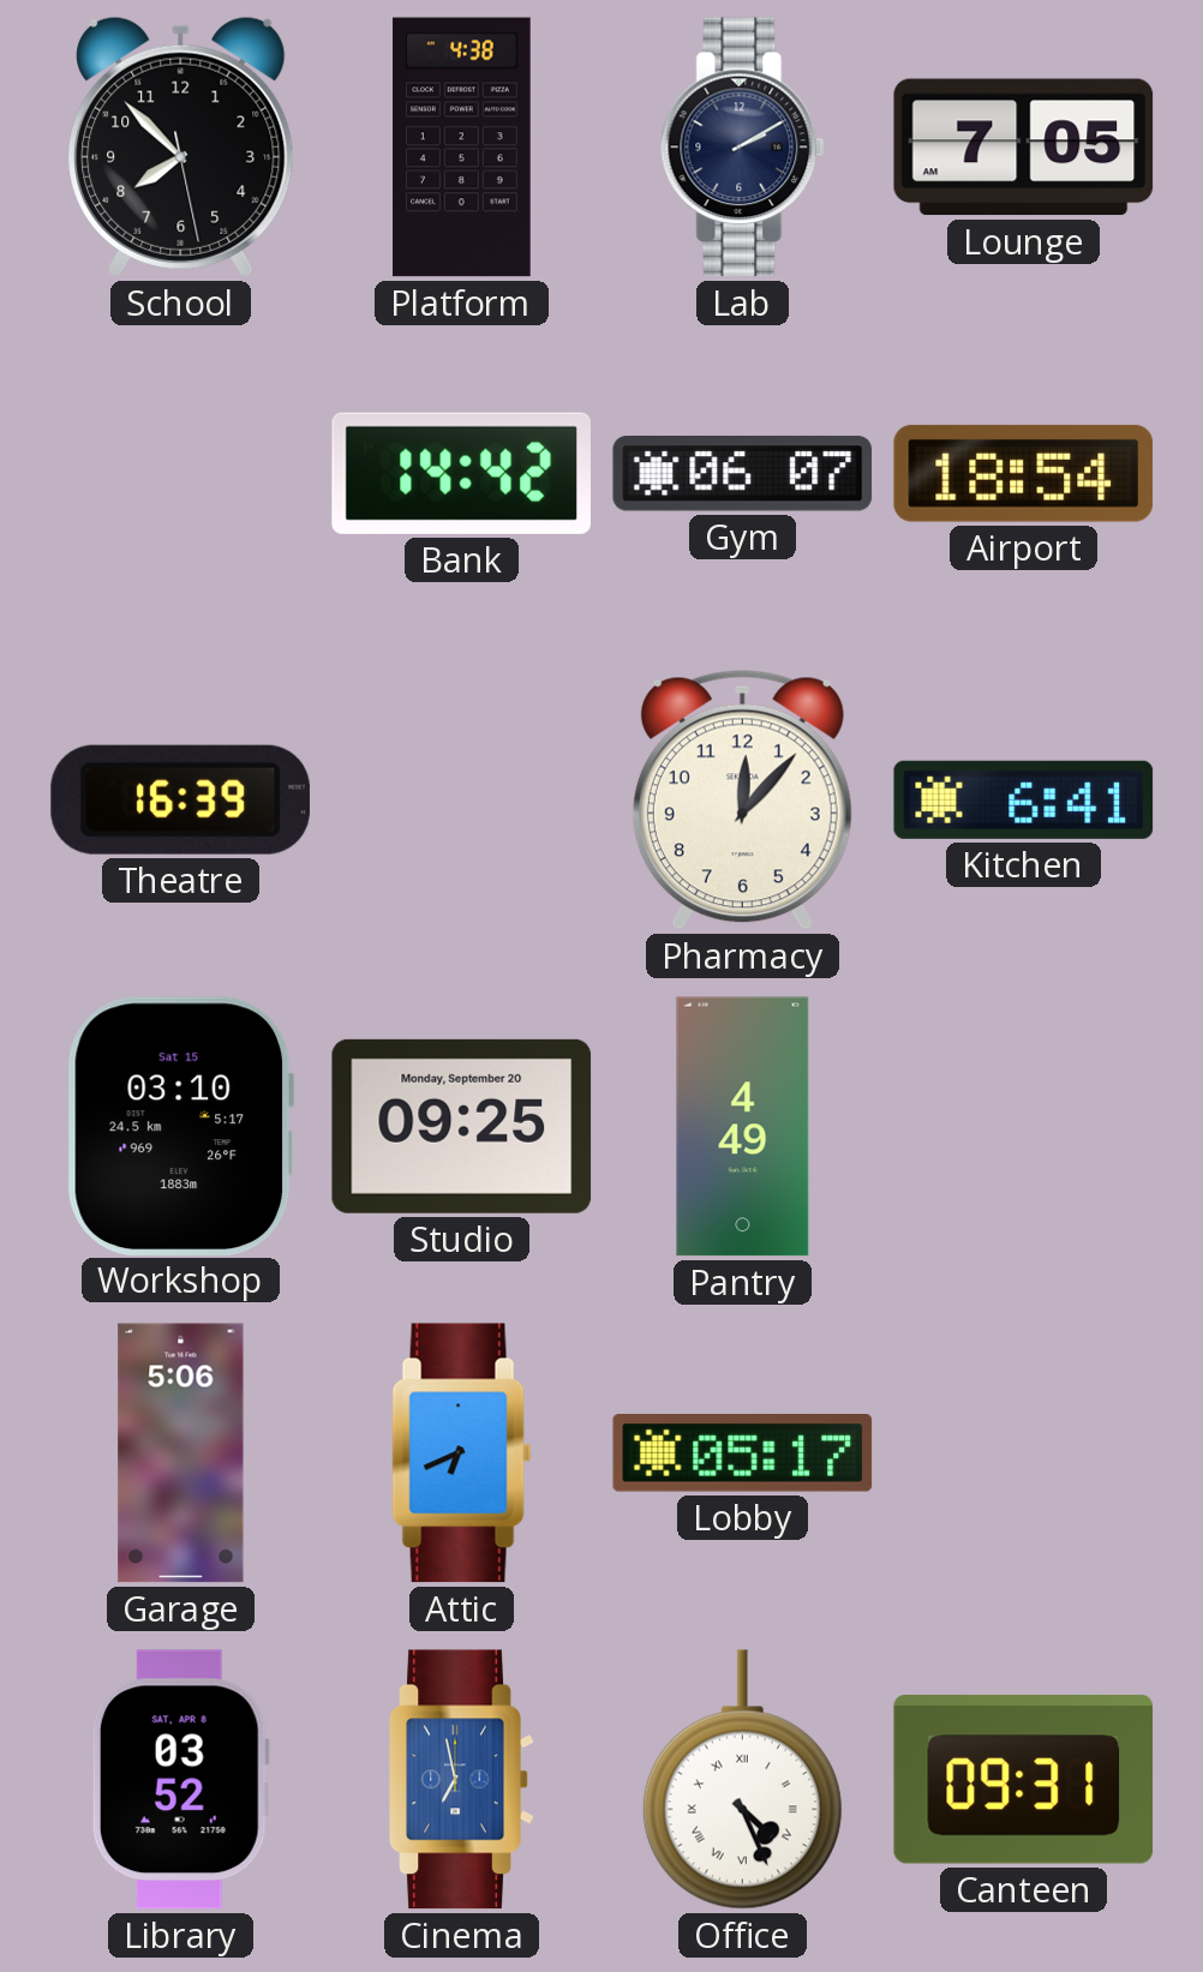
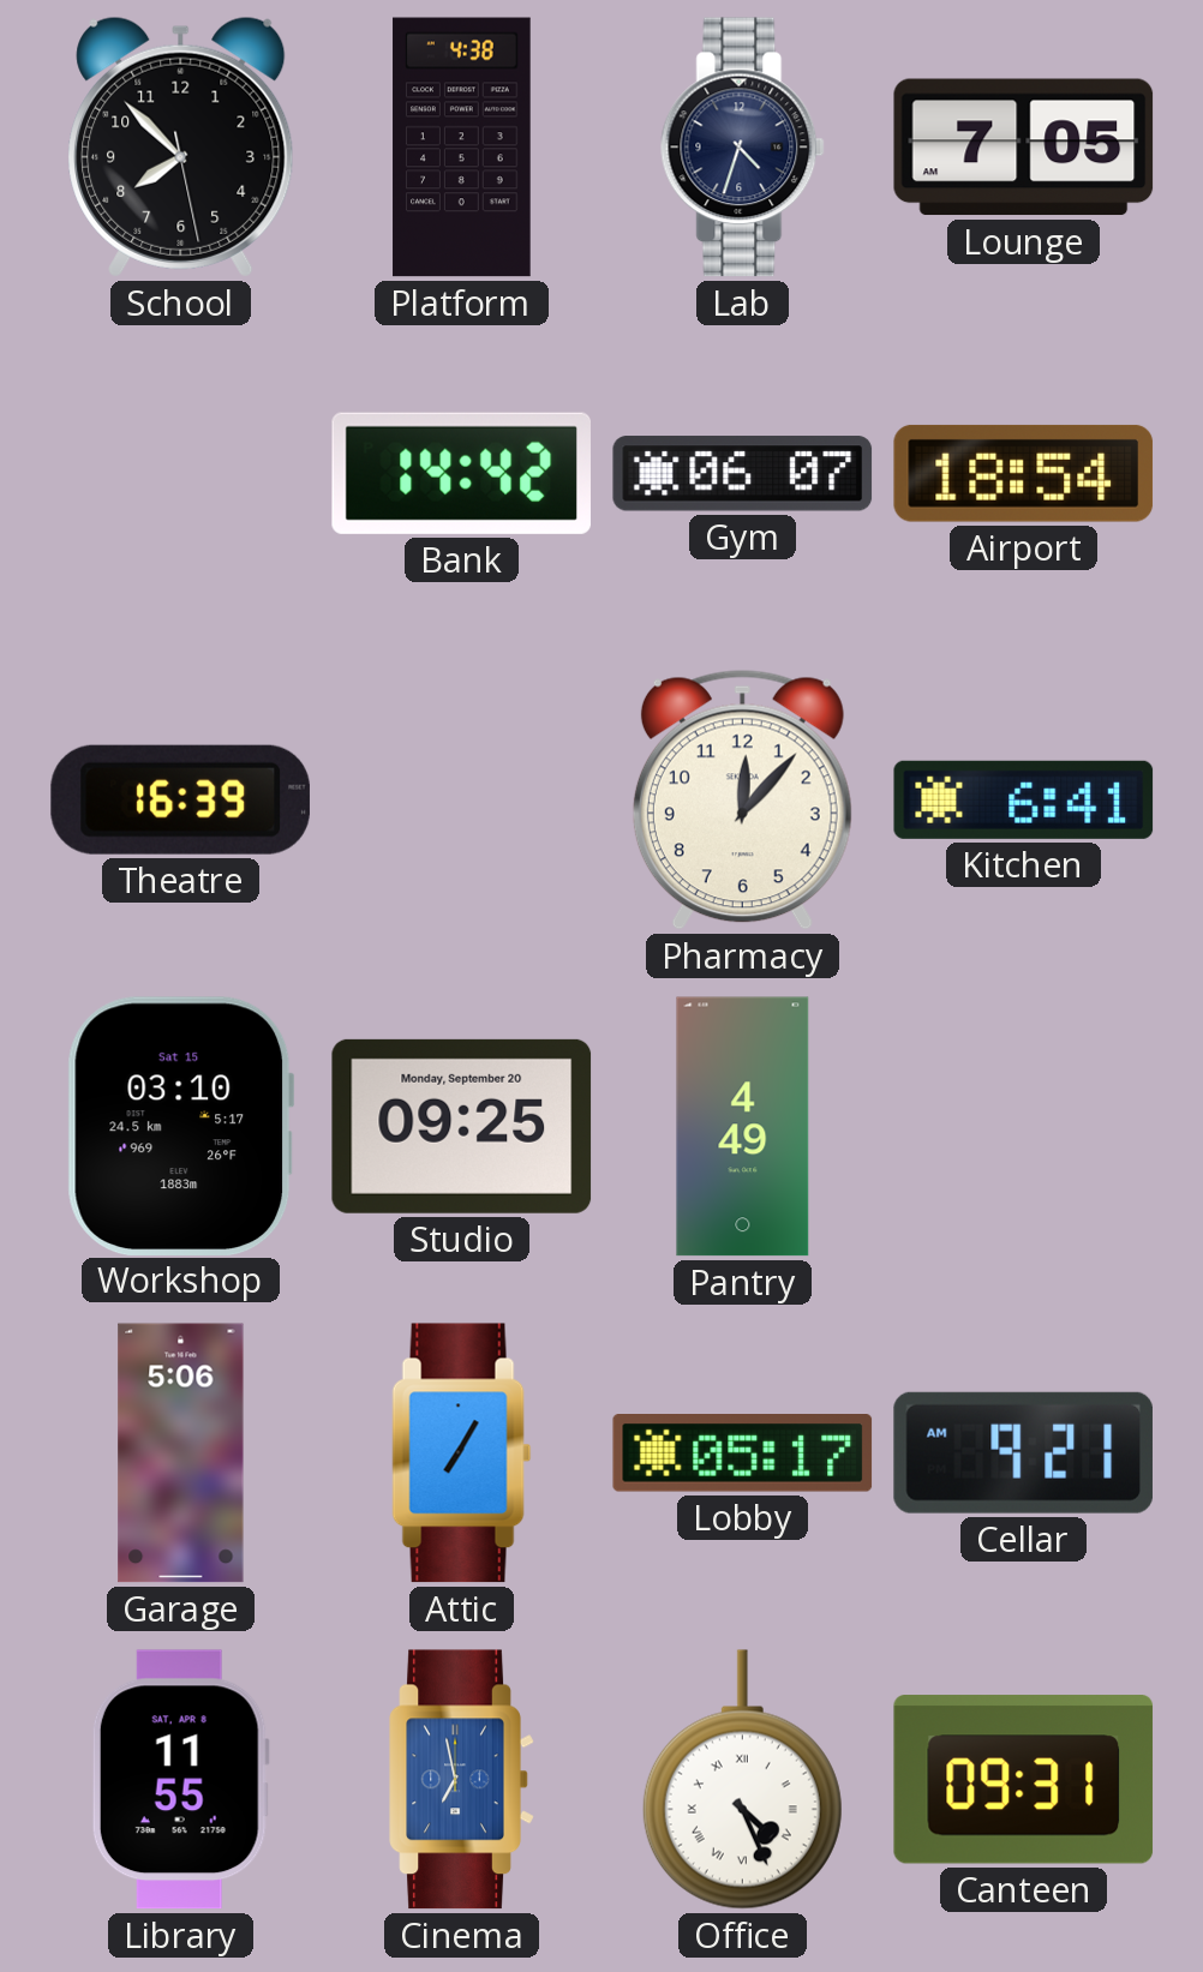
Lab: 2:10 -> 4:33
Attic: 6:41 -> 7:05
Cellar: none -> 9:21
Library: 03:52 -> 11:55
